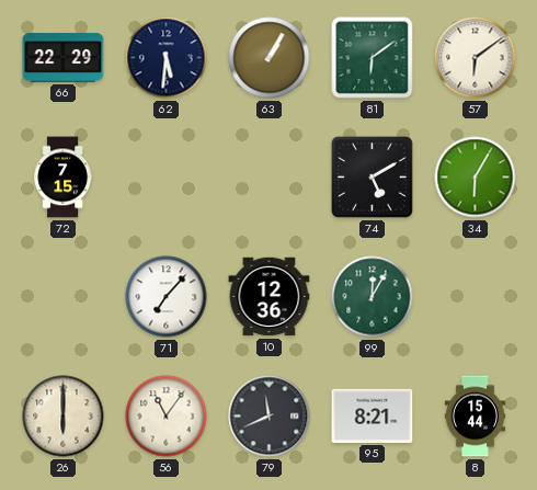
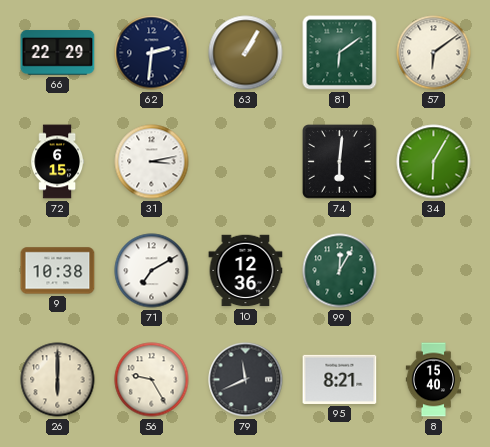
62: 5:31 -> 2:31
72: 7:15 -> 6:15
31: none -> 3:13
74: 5:10 -> 6:01
9: none -> 10:38
71: 7:07 -> 7:10
56: 11:06 -> 9:25
8: 15:44 -> 15:40
